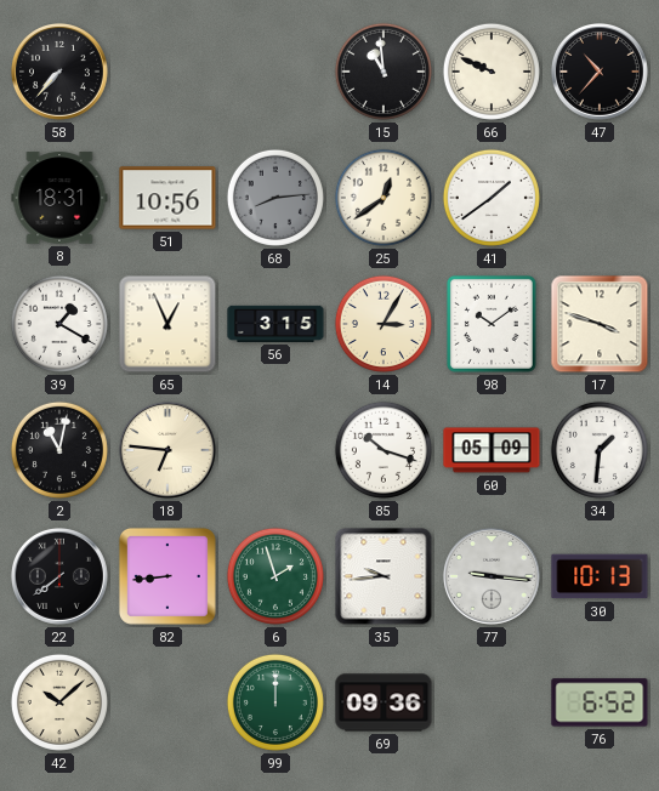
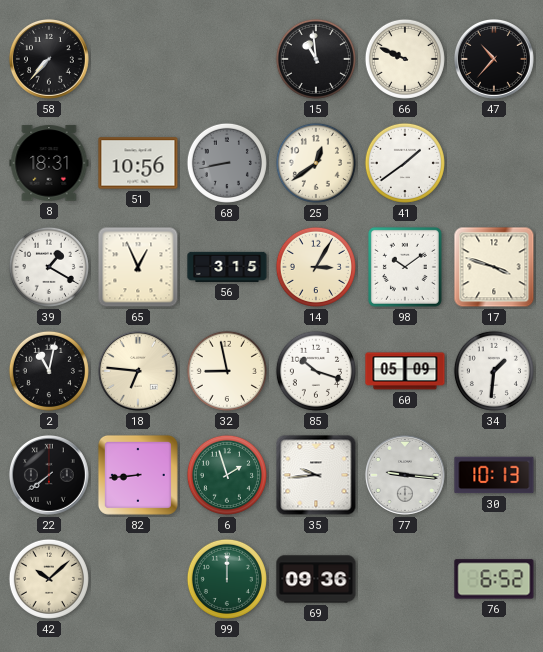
68: 8:14 -> 8:43
32: none -> 8:58
